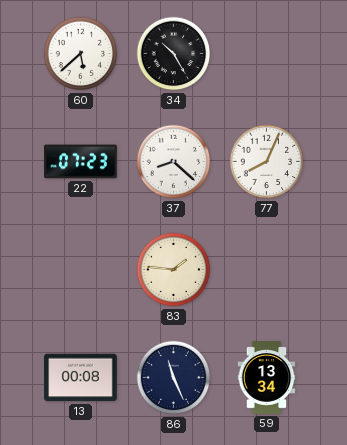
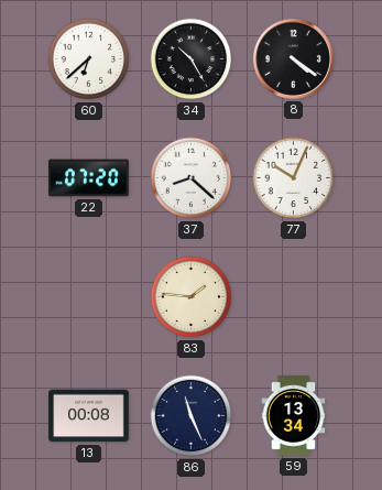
60: 5:38 -> 6:38
8: none -> 4:21
22: 07:23 -> 07:20
77: 8:04 -> 10:04
